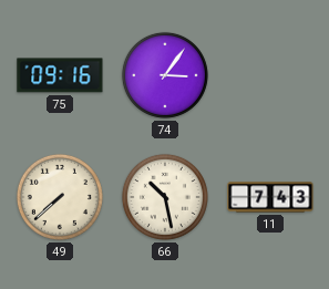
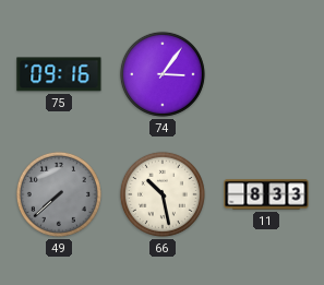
49 dial: cream -> grey
11: 7:43 -> 8:33
